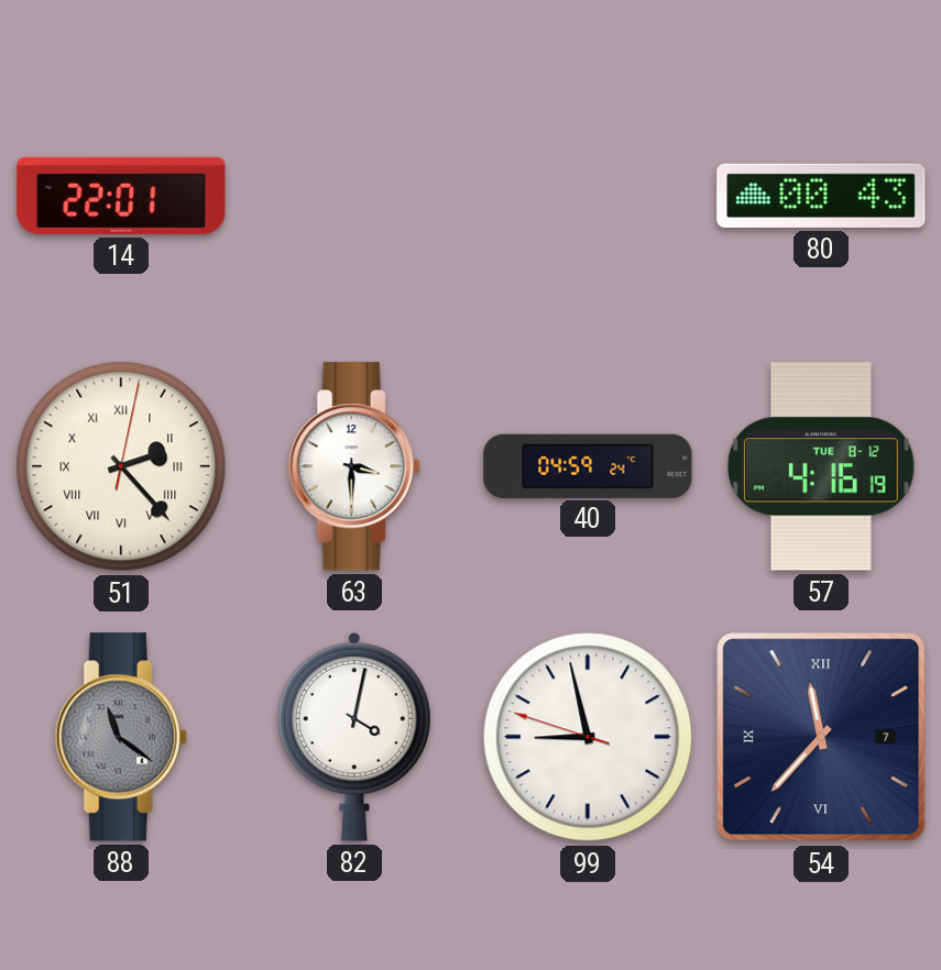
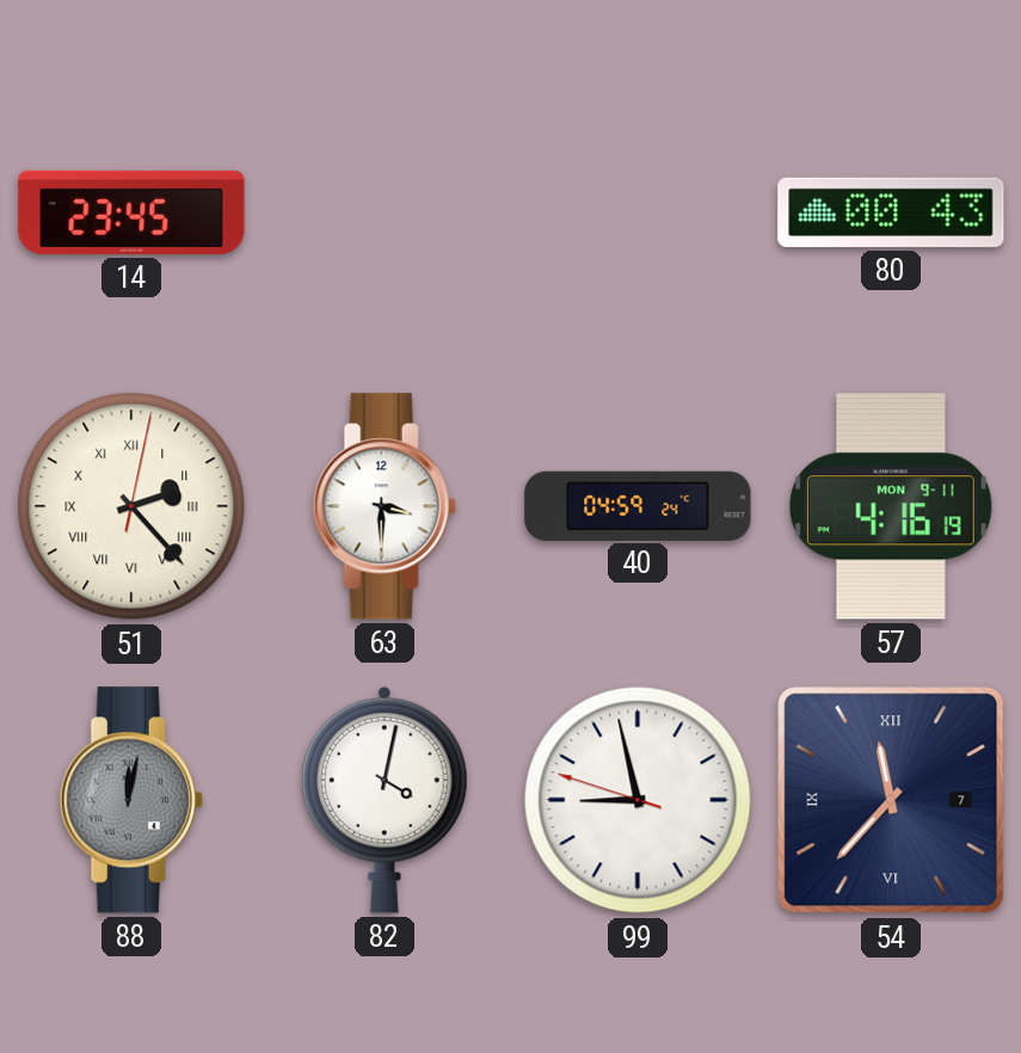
14: 22:01 -> 23:45
57 date: TUE 8-12 -> MON 9-11
88: 11:21 -> 12:02
